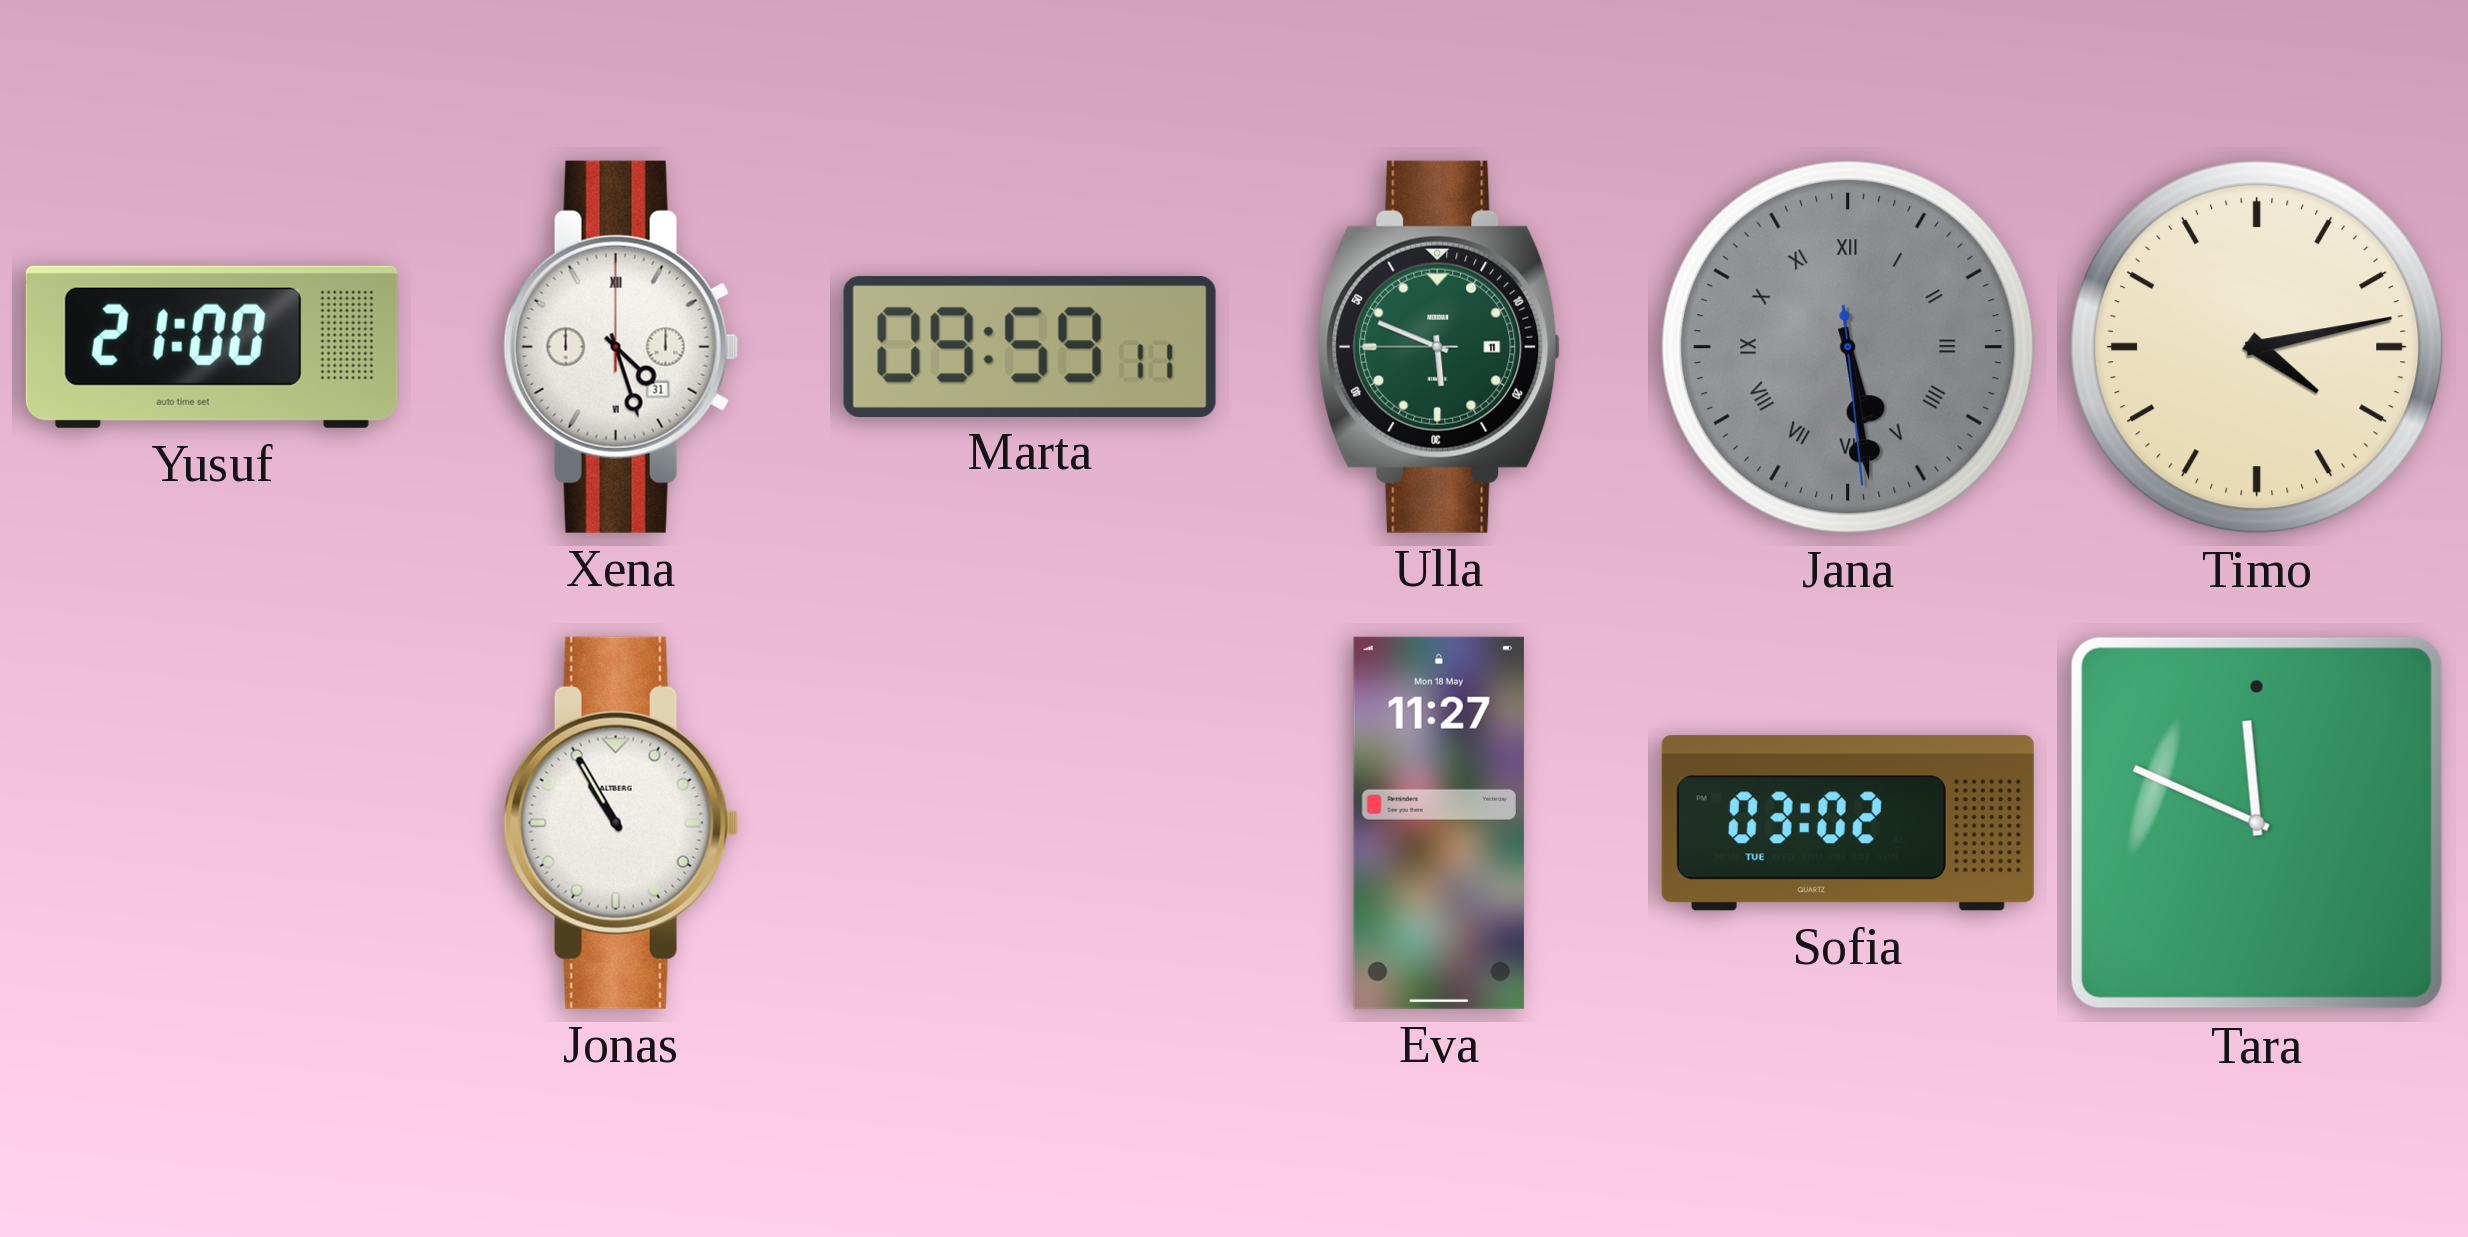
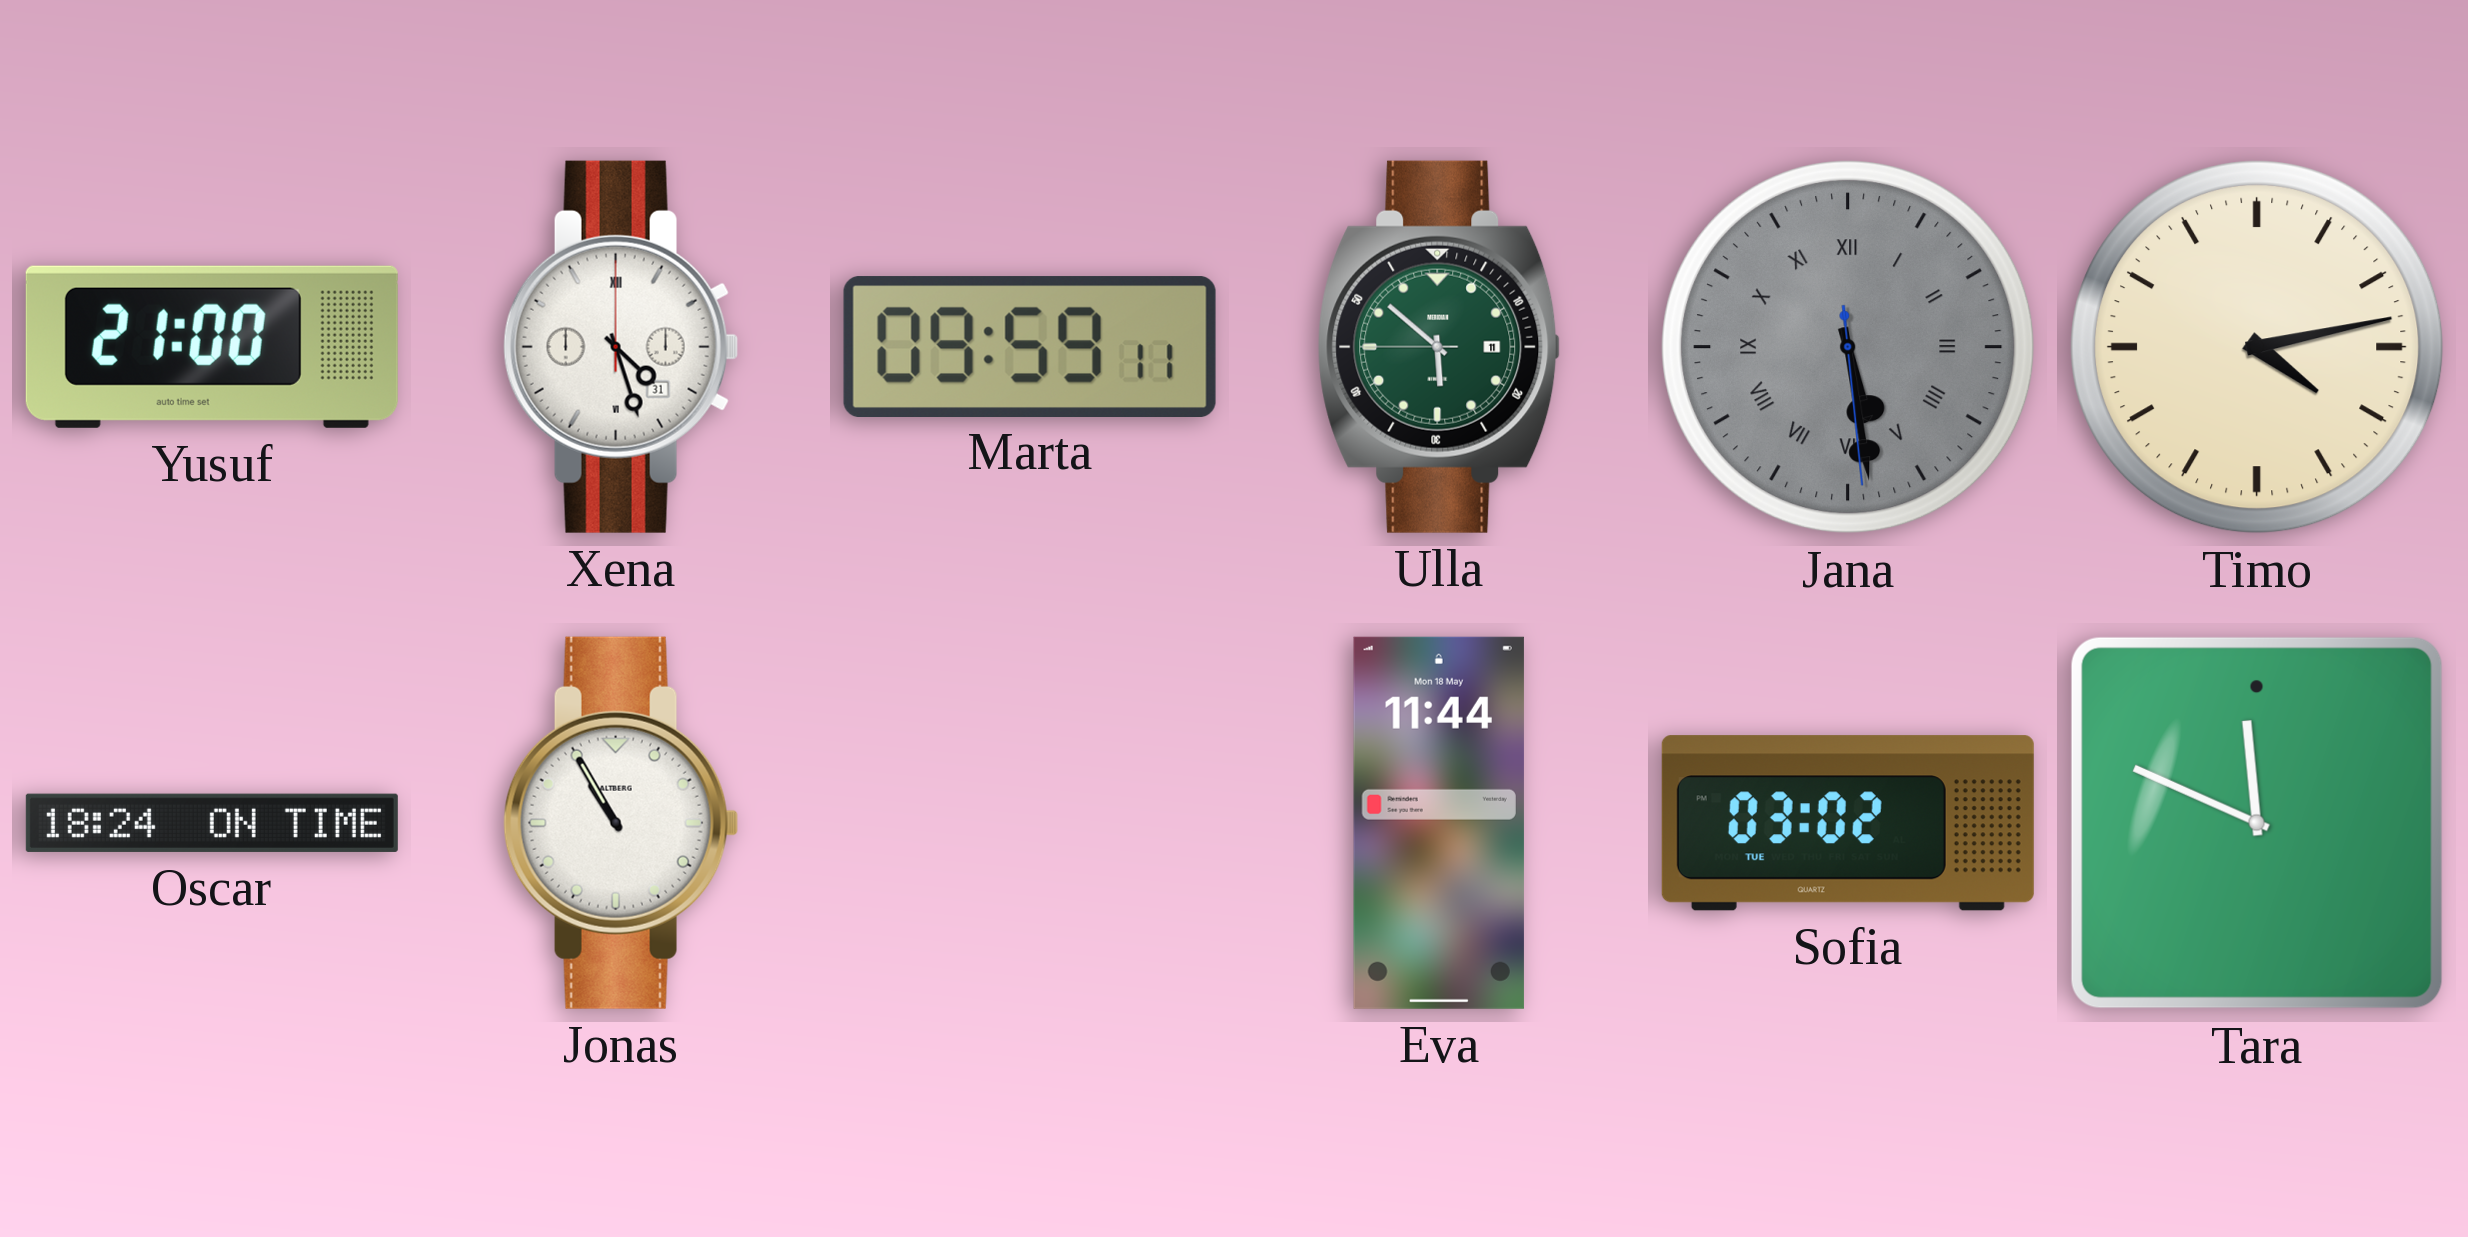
Ulla: 5:48 -> 5:51
Oscar: none -> 18:24
Eva: 11:27 -> 11:44
